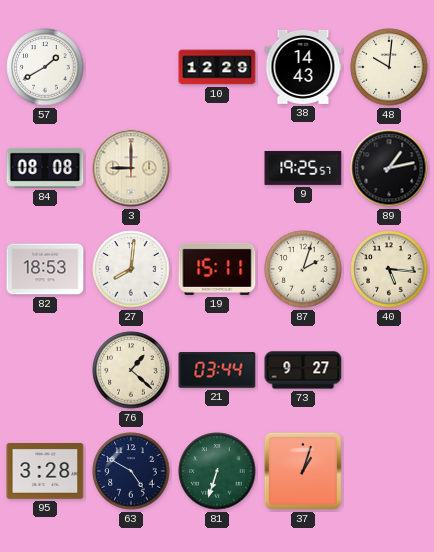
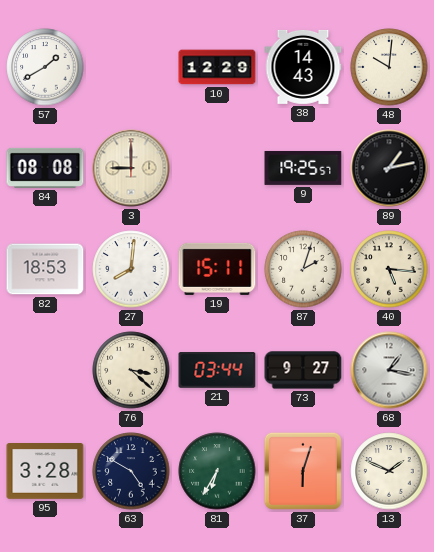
76: 1:22 -> 3:22
68: none -> 1:17
81: 6:33 -> 6:35
37: 1:03 -> 6:03
13: none -> 1:49
